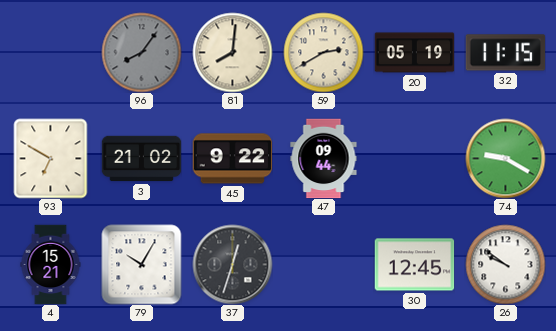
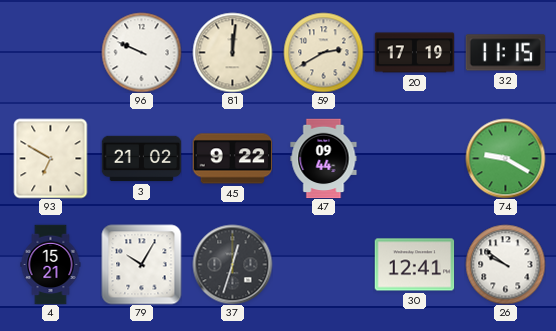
96: 8:06 -> 9:49
96 dial: grey -> white
81: 8:01 -> 12:01
20: 05:19 -> 17:19
30: 12:45 -> 12:41
